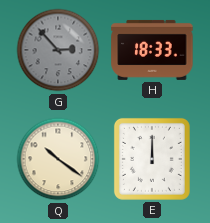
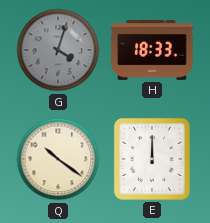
G: 2:53 -> 4:03
